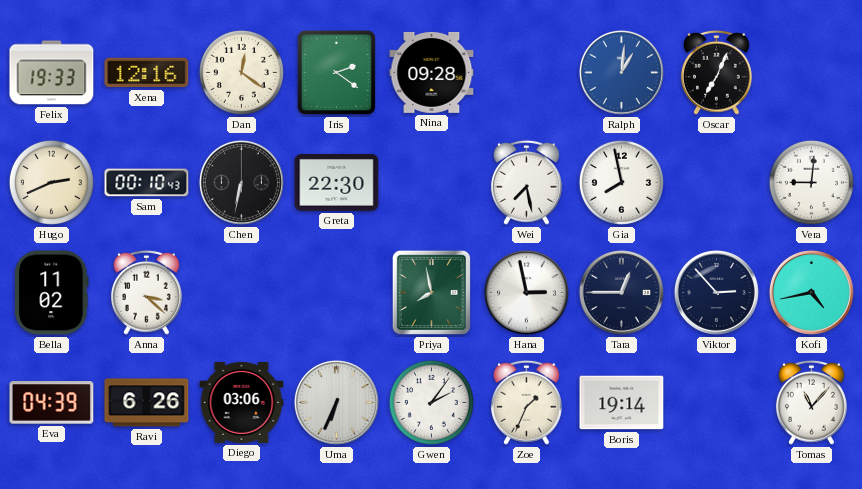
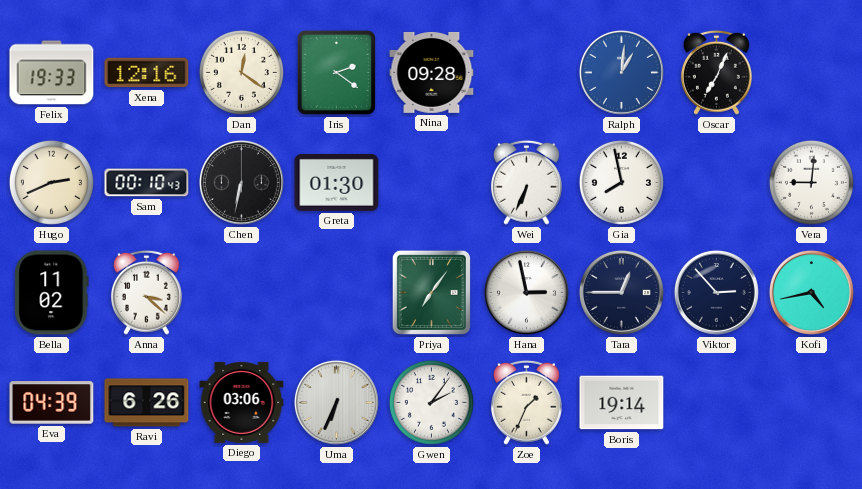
Greta: 22:30 -> 01:30
Wei: 7:28 -> 6:34
Priya: 7:58 -> 7:06
Tomas: 11:07 -> none
